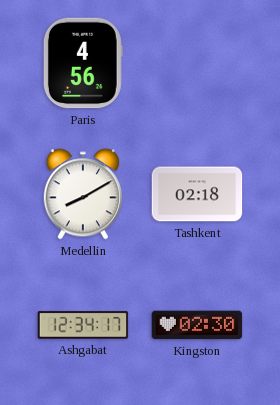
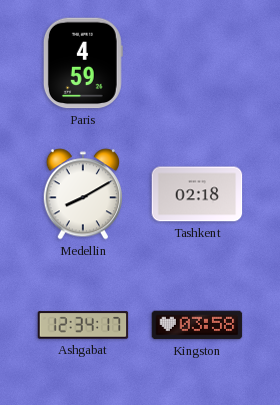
Paris: 4:56 -> 4:59
Kingston: 02:30 -> 03:58
